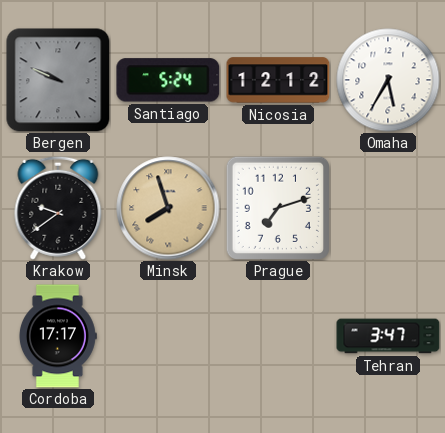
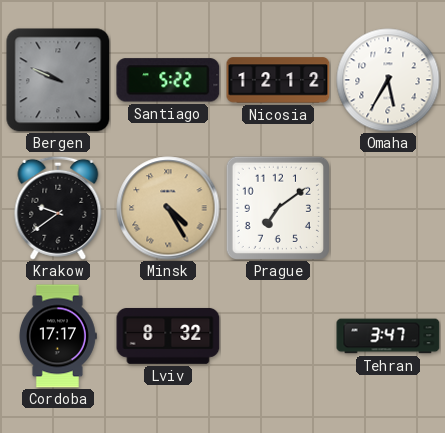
Santiago: 5:24 -> 5:22
Minsk: 7:57 -> 4:25
Prague: 7:12 -> 7:09
Lviv: none -> 8:32
